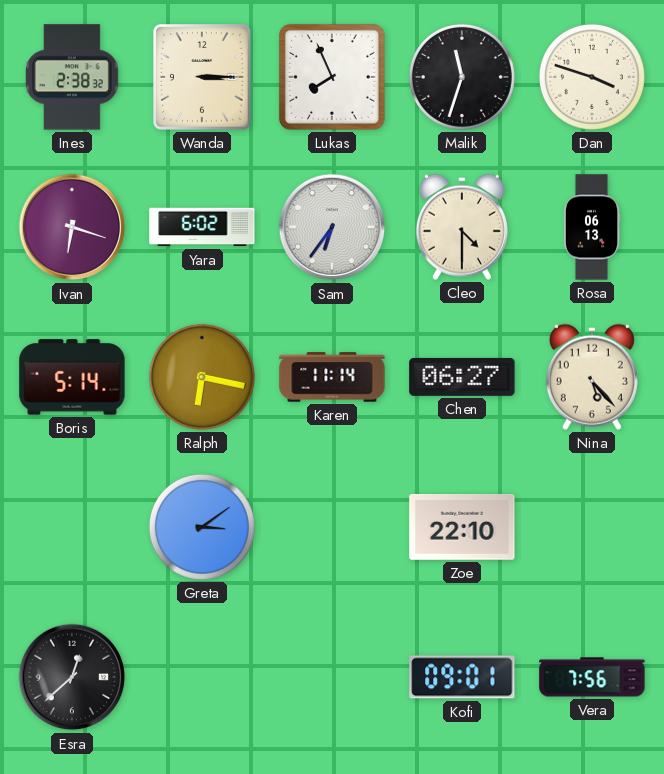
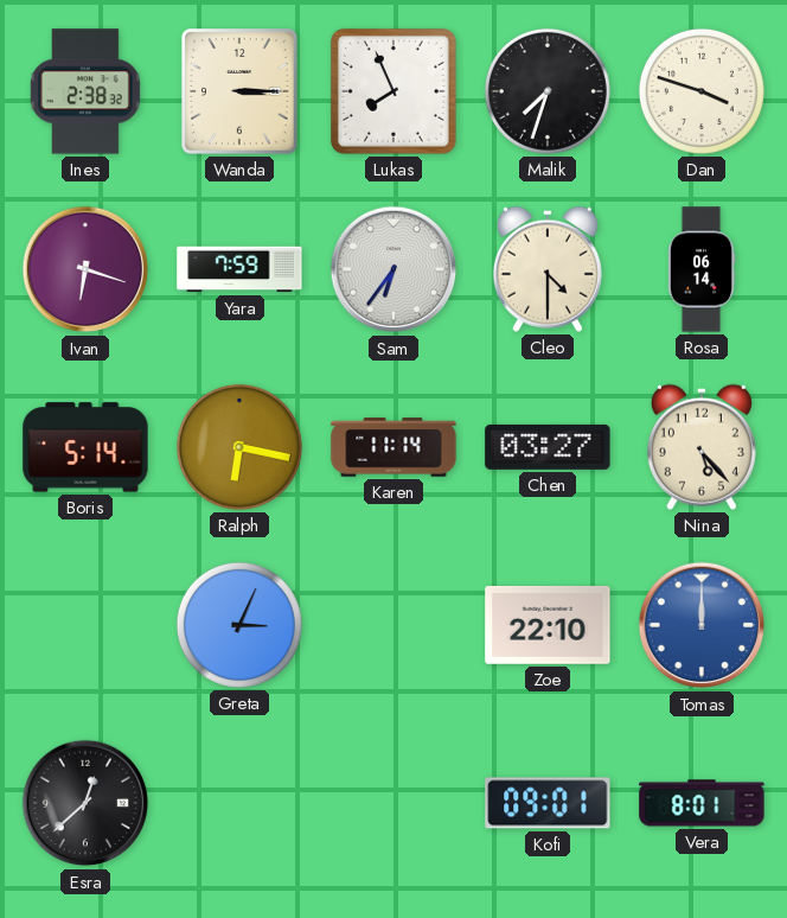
Malik: 11:33 -> 7:33
Yara: 6:02 -> 7:59
Rosa: 06:13 -> 06:14
Chen: 06:27 -> 03:27
Greta: 3:09 -> 3:04
Tomas: none -> 12:00
Vera: 7:56 -> 8:01
